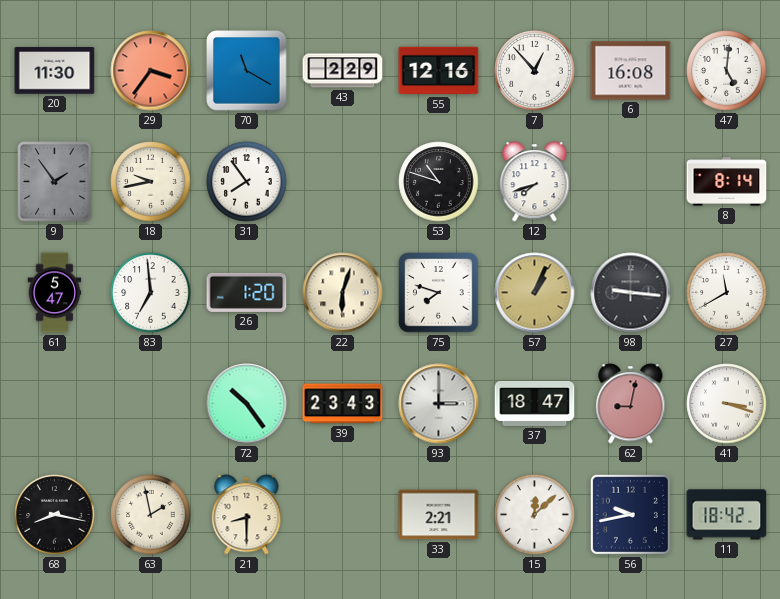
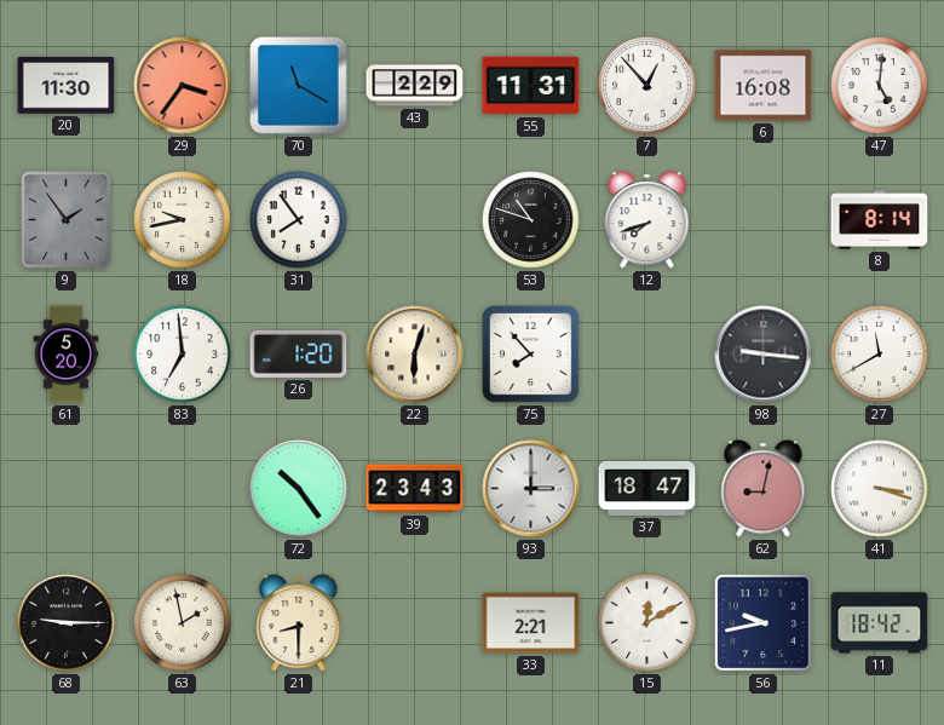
55: 12:16 -> 11:31
61: 5:47 -> 5:20
75: 7:48 -> 7:53
57: 1:04 -> none
68: 8:17 -> 9:15
15: 12:08 -> 12:10
